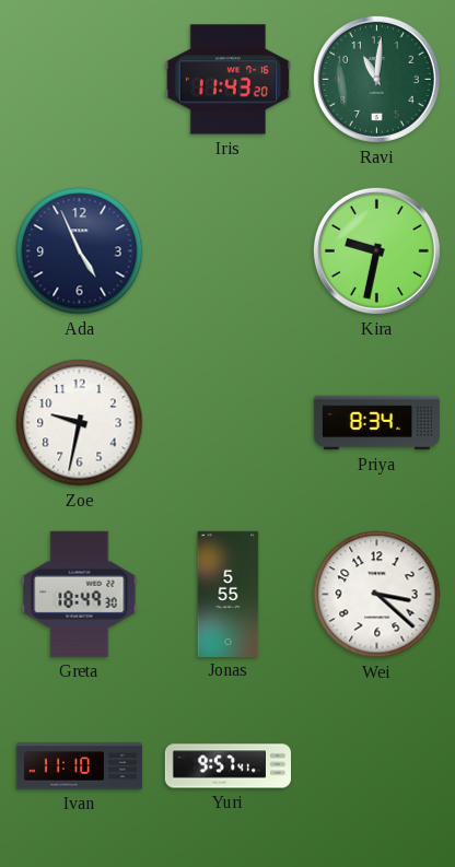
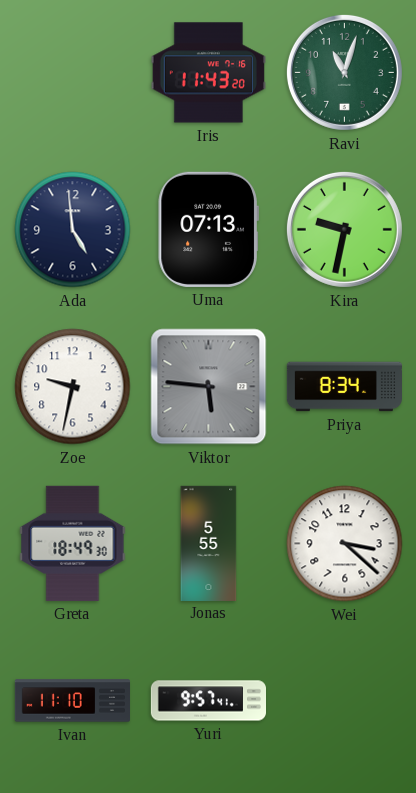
Ravi: 11:01 -> 11:03
Ada: 4:56 -> 4:59
Uma: none -> 07:13
Viktor: none -> 5:46
